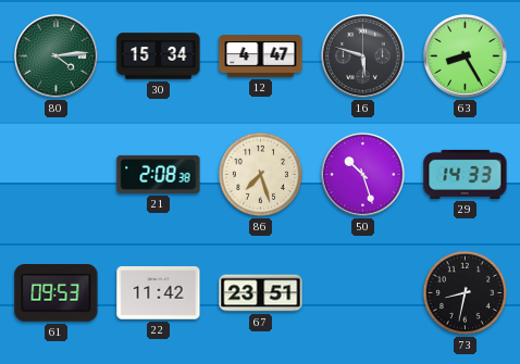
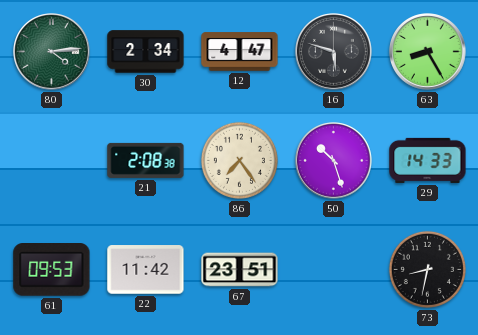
30: 15:34 -> 2:34
86: 7:27 -> 7:24
